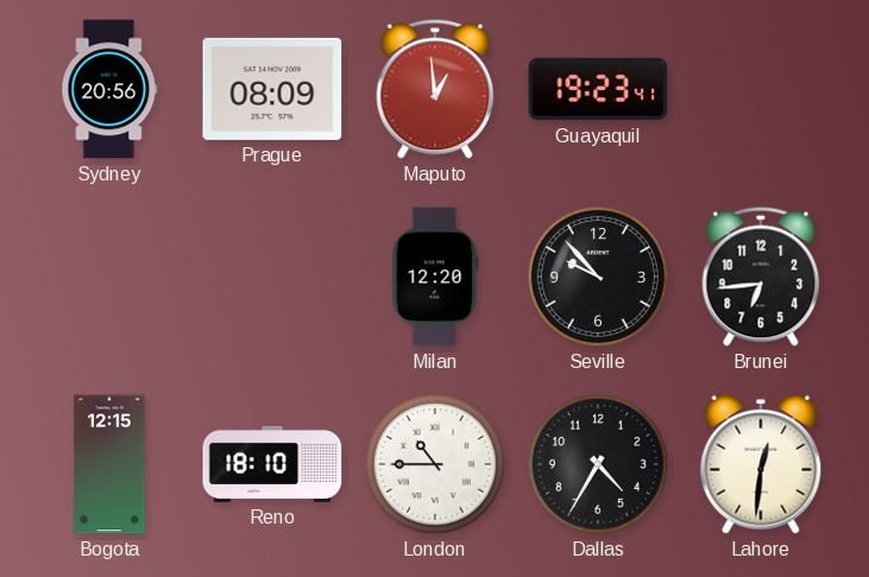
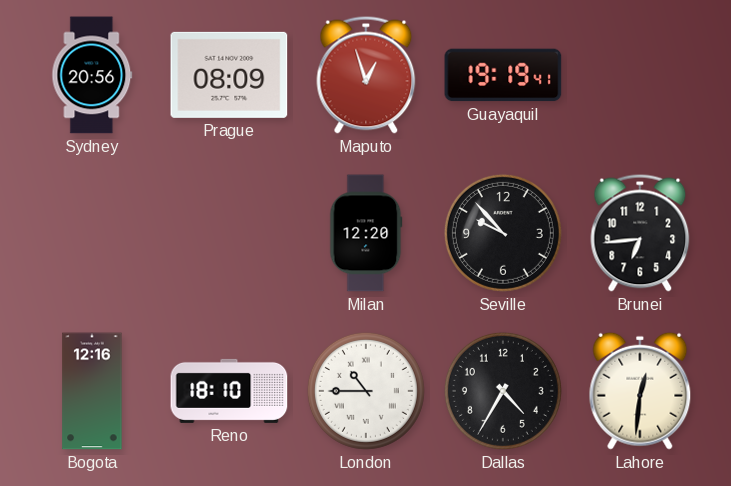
Maputo: 12:59 -> 12:57
Guayaquil: 19:23 -> 19:19
Bogota: 12:15 -> 12:16
